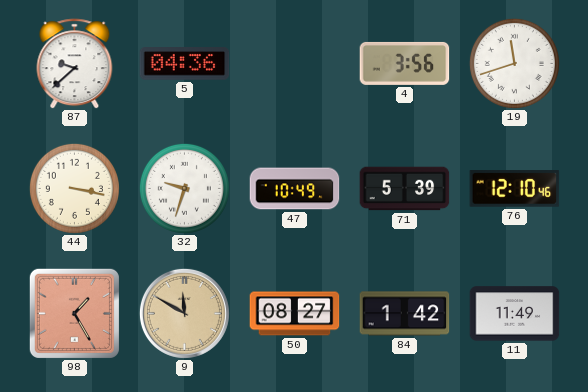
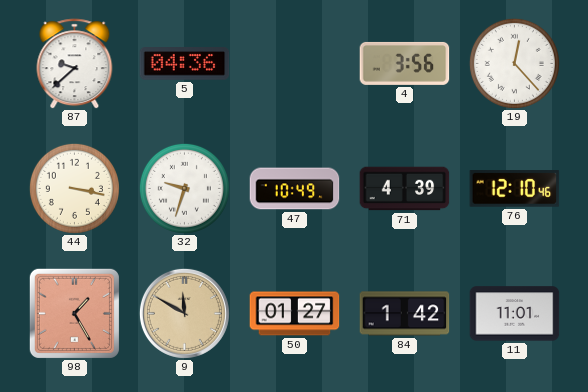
19: 11:42 -> 12:23
71: 5:39 -> 4:39
50: 08:27 -> 01:27
11: 11:49 -> 11:01
